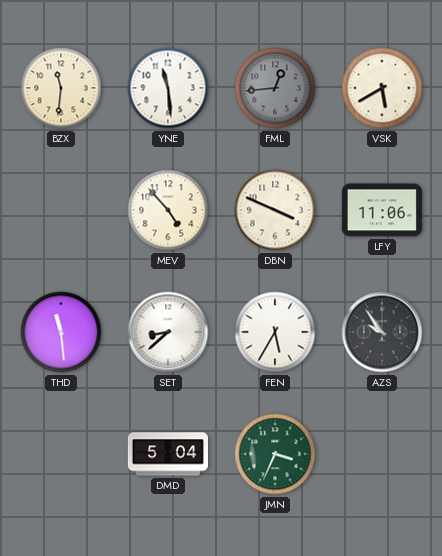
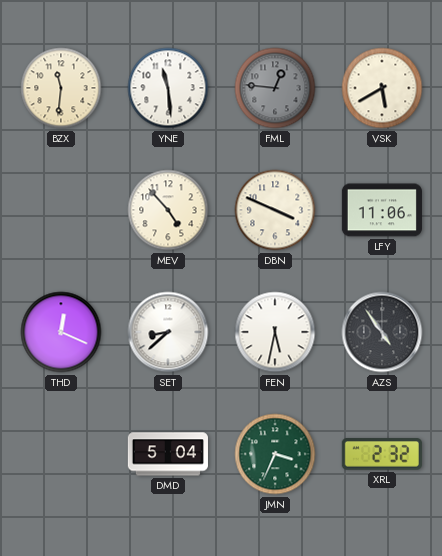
FML: 12:44 -> 12:46
THD: 11:29 -> 12:19
FEN: 5:35 -> 5:32
AZS: 9:54 -> 4:54
XRL: none -> 2:32
